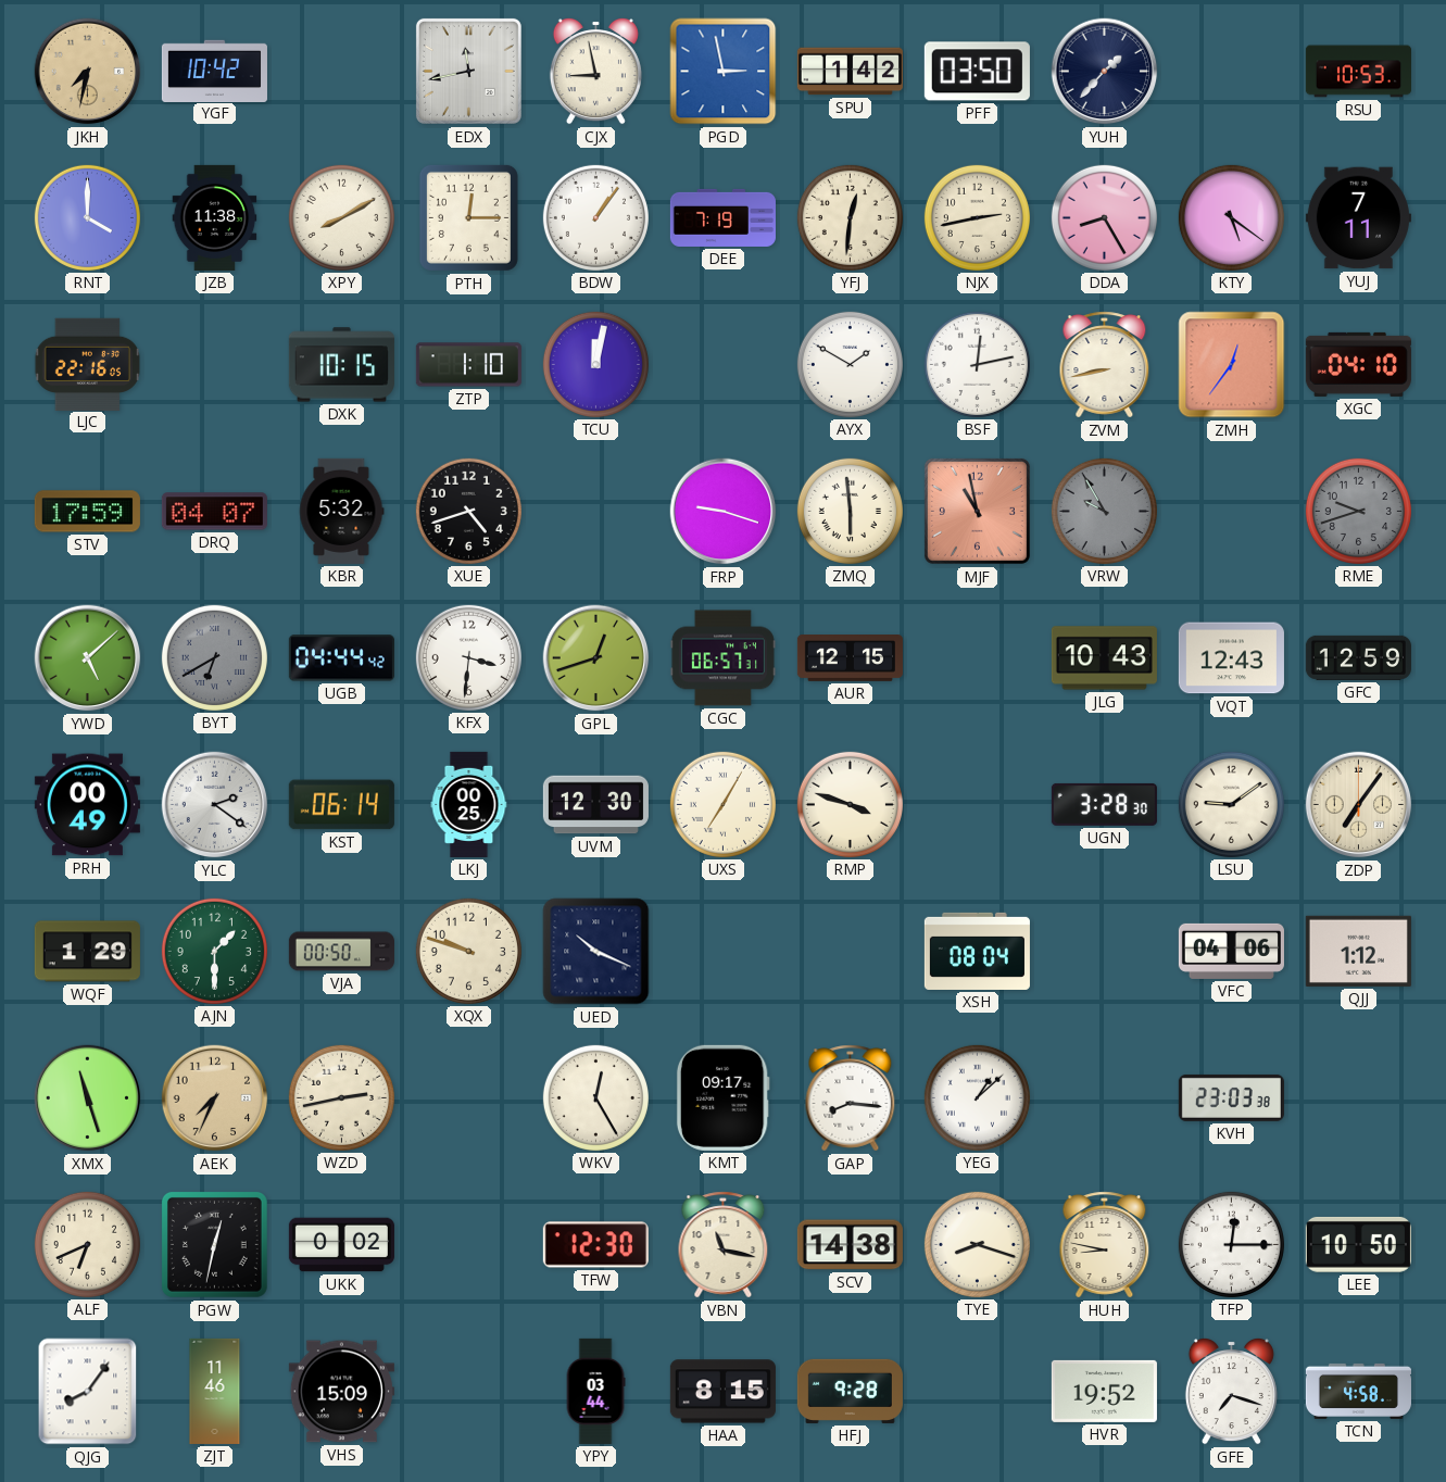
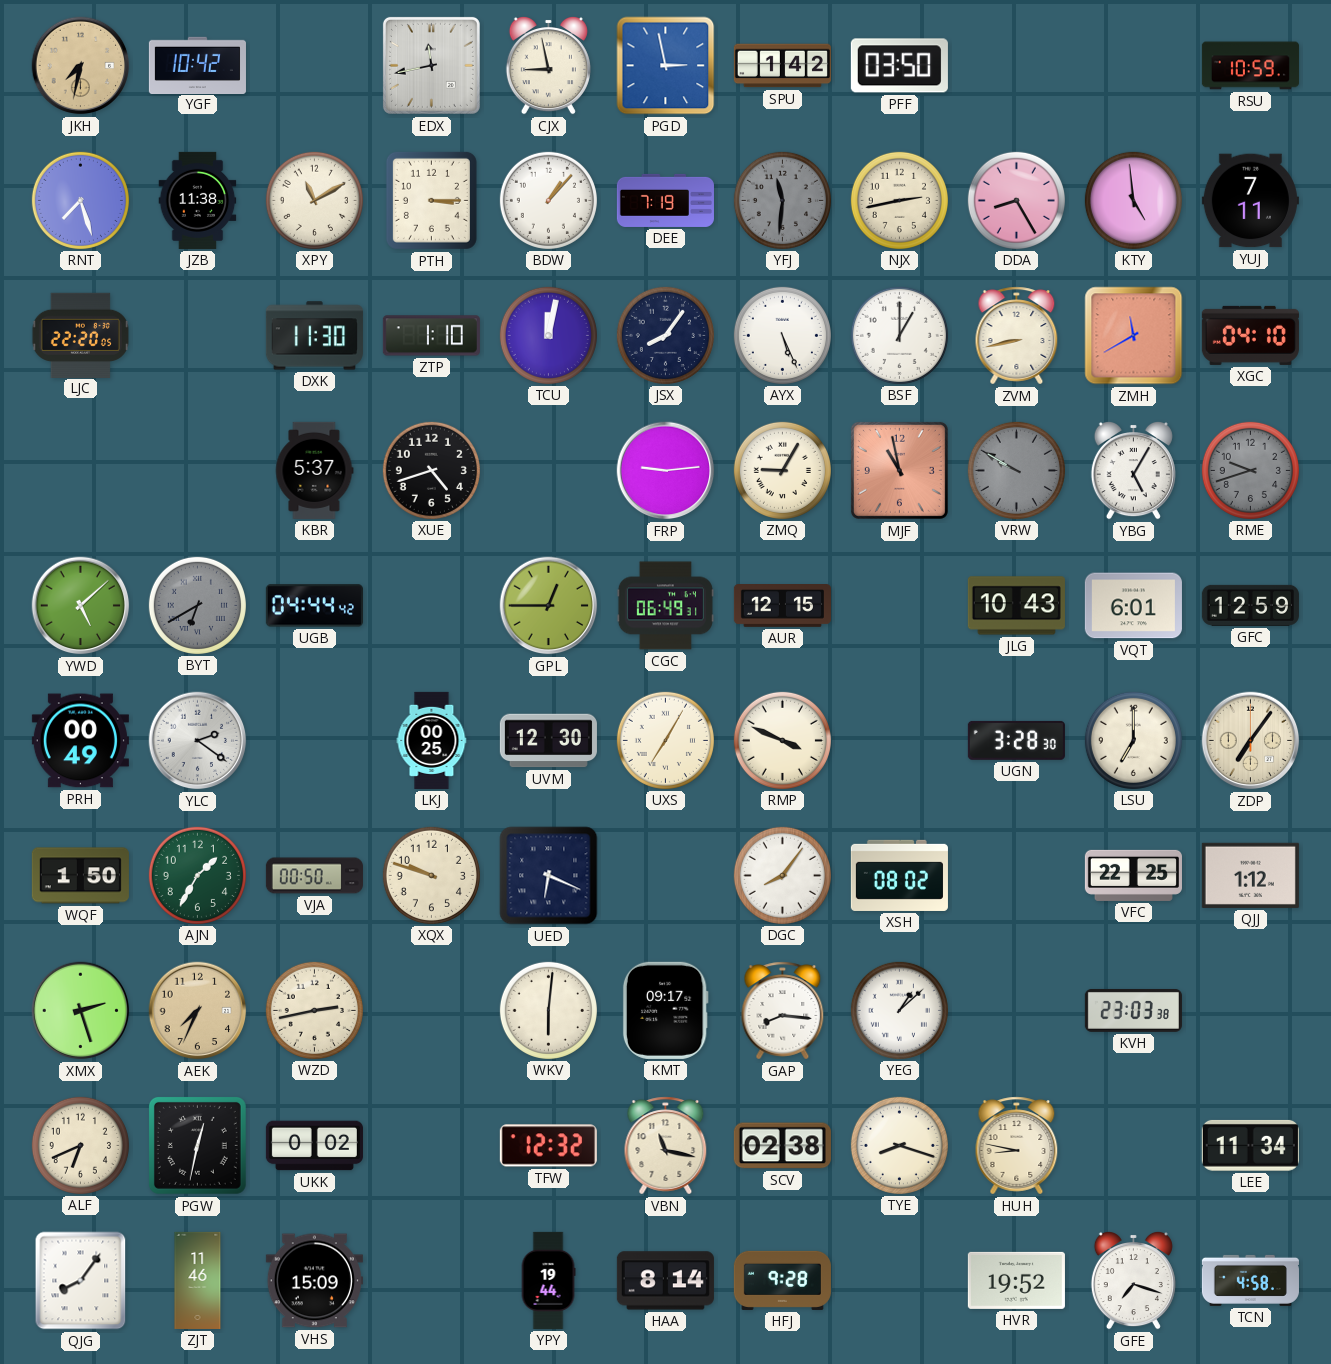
YUH: 1:37 -> none
RSU: 10:53 -> 10:59
RNT: 4:00 -> 7:27
XPY: 8:10 -> 11:10
PTH: 12:15 -> 3:15
BDW: 1:06 -> 1:07
YFJ: 12:31 -> 11:31
YFJ dial: cream -> grey
KTY: 5:21 -> 4:59
LJC: 22:16 -> 22:20
DXK: 10:15 -> 11:30
JSX: none -> 8:06
AYX: 1:50 -> 5:26
BSF: 12:13 -> 1:00
ZMH: 12:36 -> 11:40
STV: 17:59 -> none
DRQ: 04:07 -> none
KBR: 5:32 -> 5:37
FRP: 9:18 -> 9:14
ZMQ: 5:59 -> 9:05
VRW: 9:55 -> 9:50
YBG: none -> 5:05
KFX: 3:31 -> none
GPL: 12:42 -> 12:45
CGC: 06:57 -> 06:49
VQT: 12:43 -> 6:01
KST: 06:14 -> none
RMP: 3:48 -> 3:49
LSU: 9:09 -> 7:00
WQF: 1:29 -> 1:50
AJN: 1:30 -> 1:35
UED: 10:19 -> 6:19
DGC: none -> 8:06
XSH: 08:04 -> 08:02
VFC: 04:06 -> 22:25
XMX: 11:27 -> 2:27
WKV: 12:25 -> 6:01
TFW: 12:30 -> 12:32
SCV: 14:38 -> 02:38
TFP: 12:15 -> none
LEE: 10:50 -> 11:34
YPY: 03:44 -> 19:44
HAA: 8:15 -> 8:14
